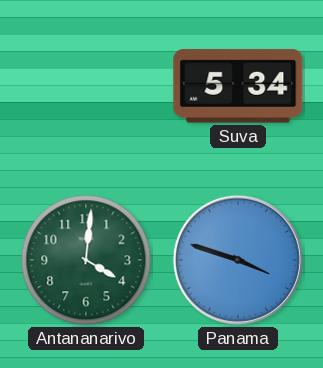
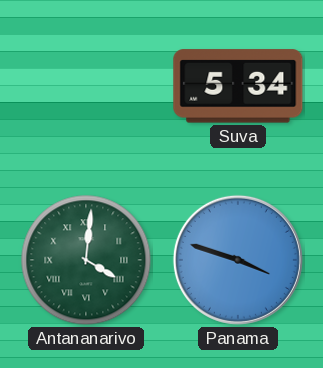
Antananarivo numerals: Arabic -> Roman
